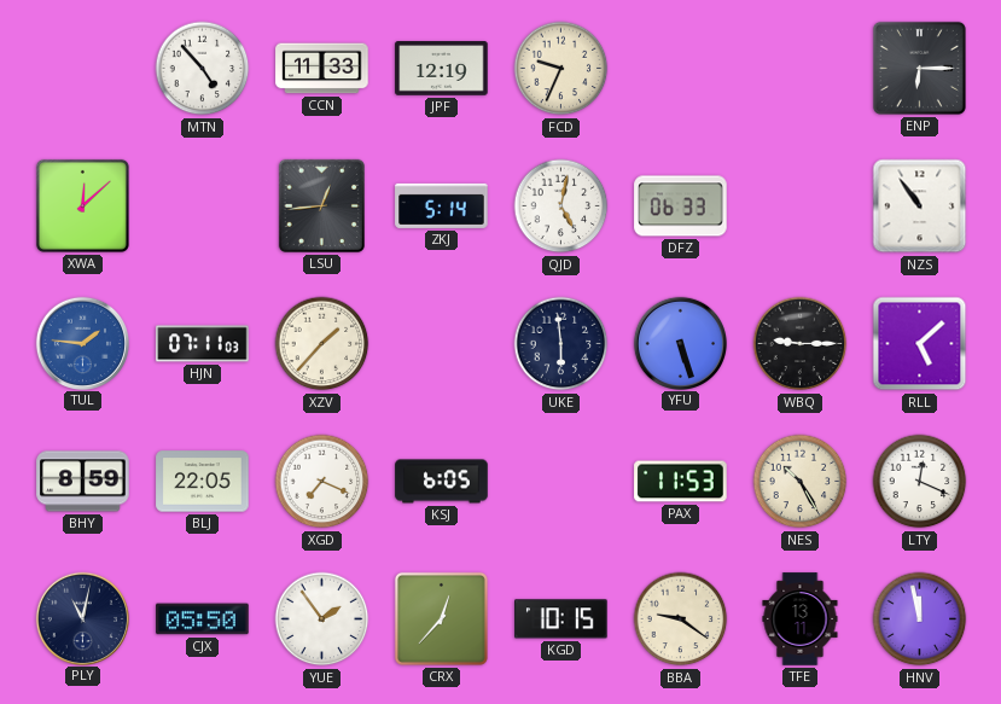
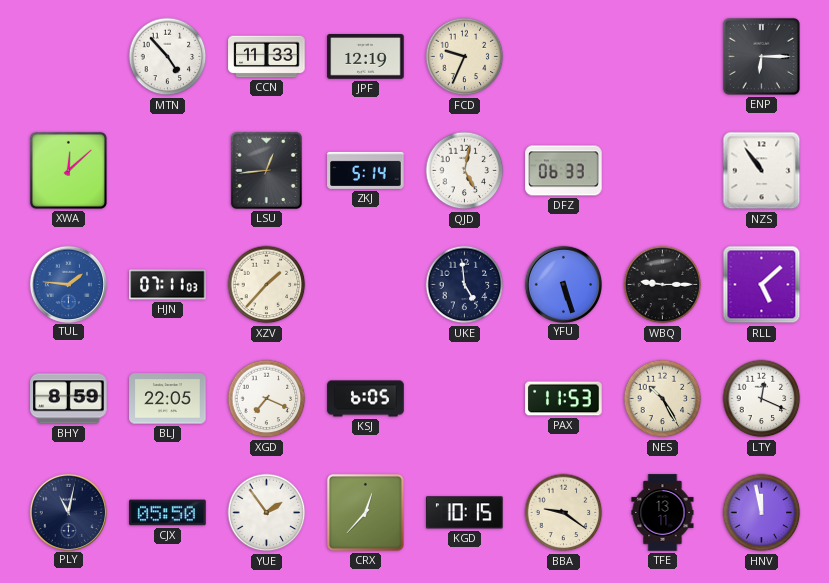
UKE: 5:59 -> 4:59
